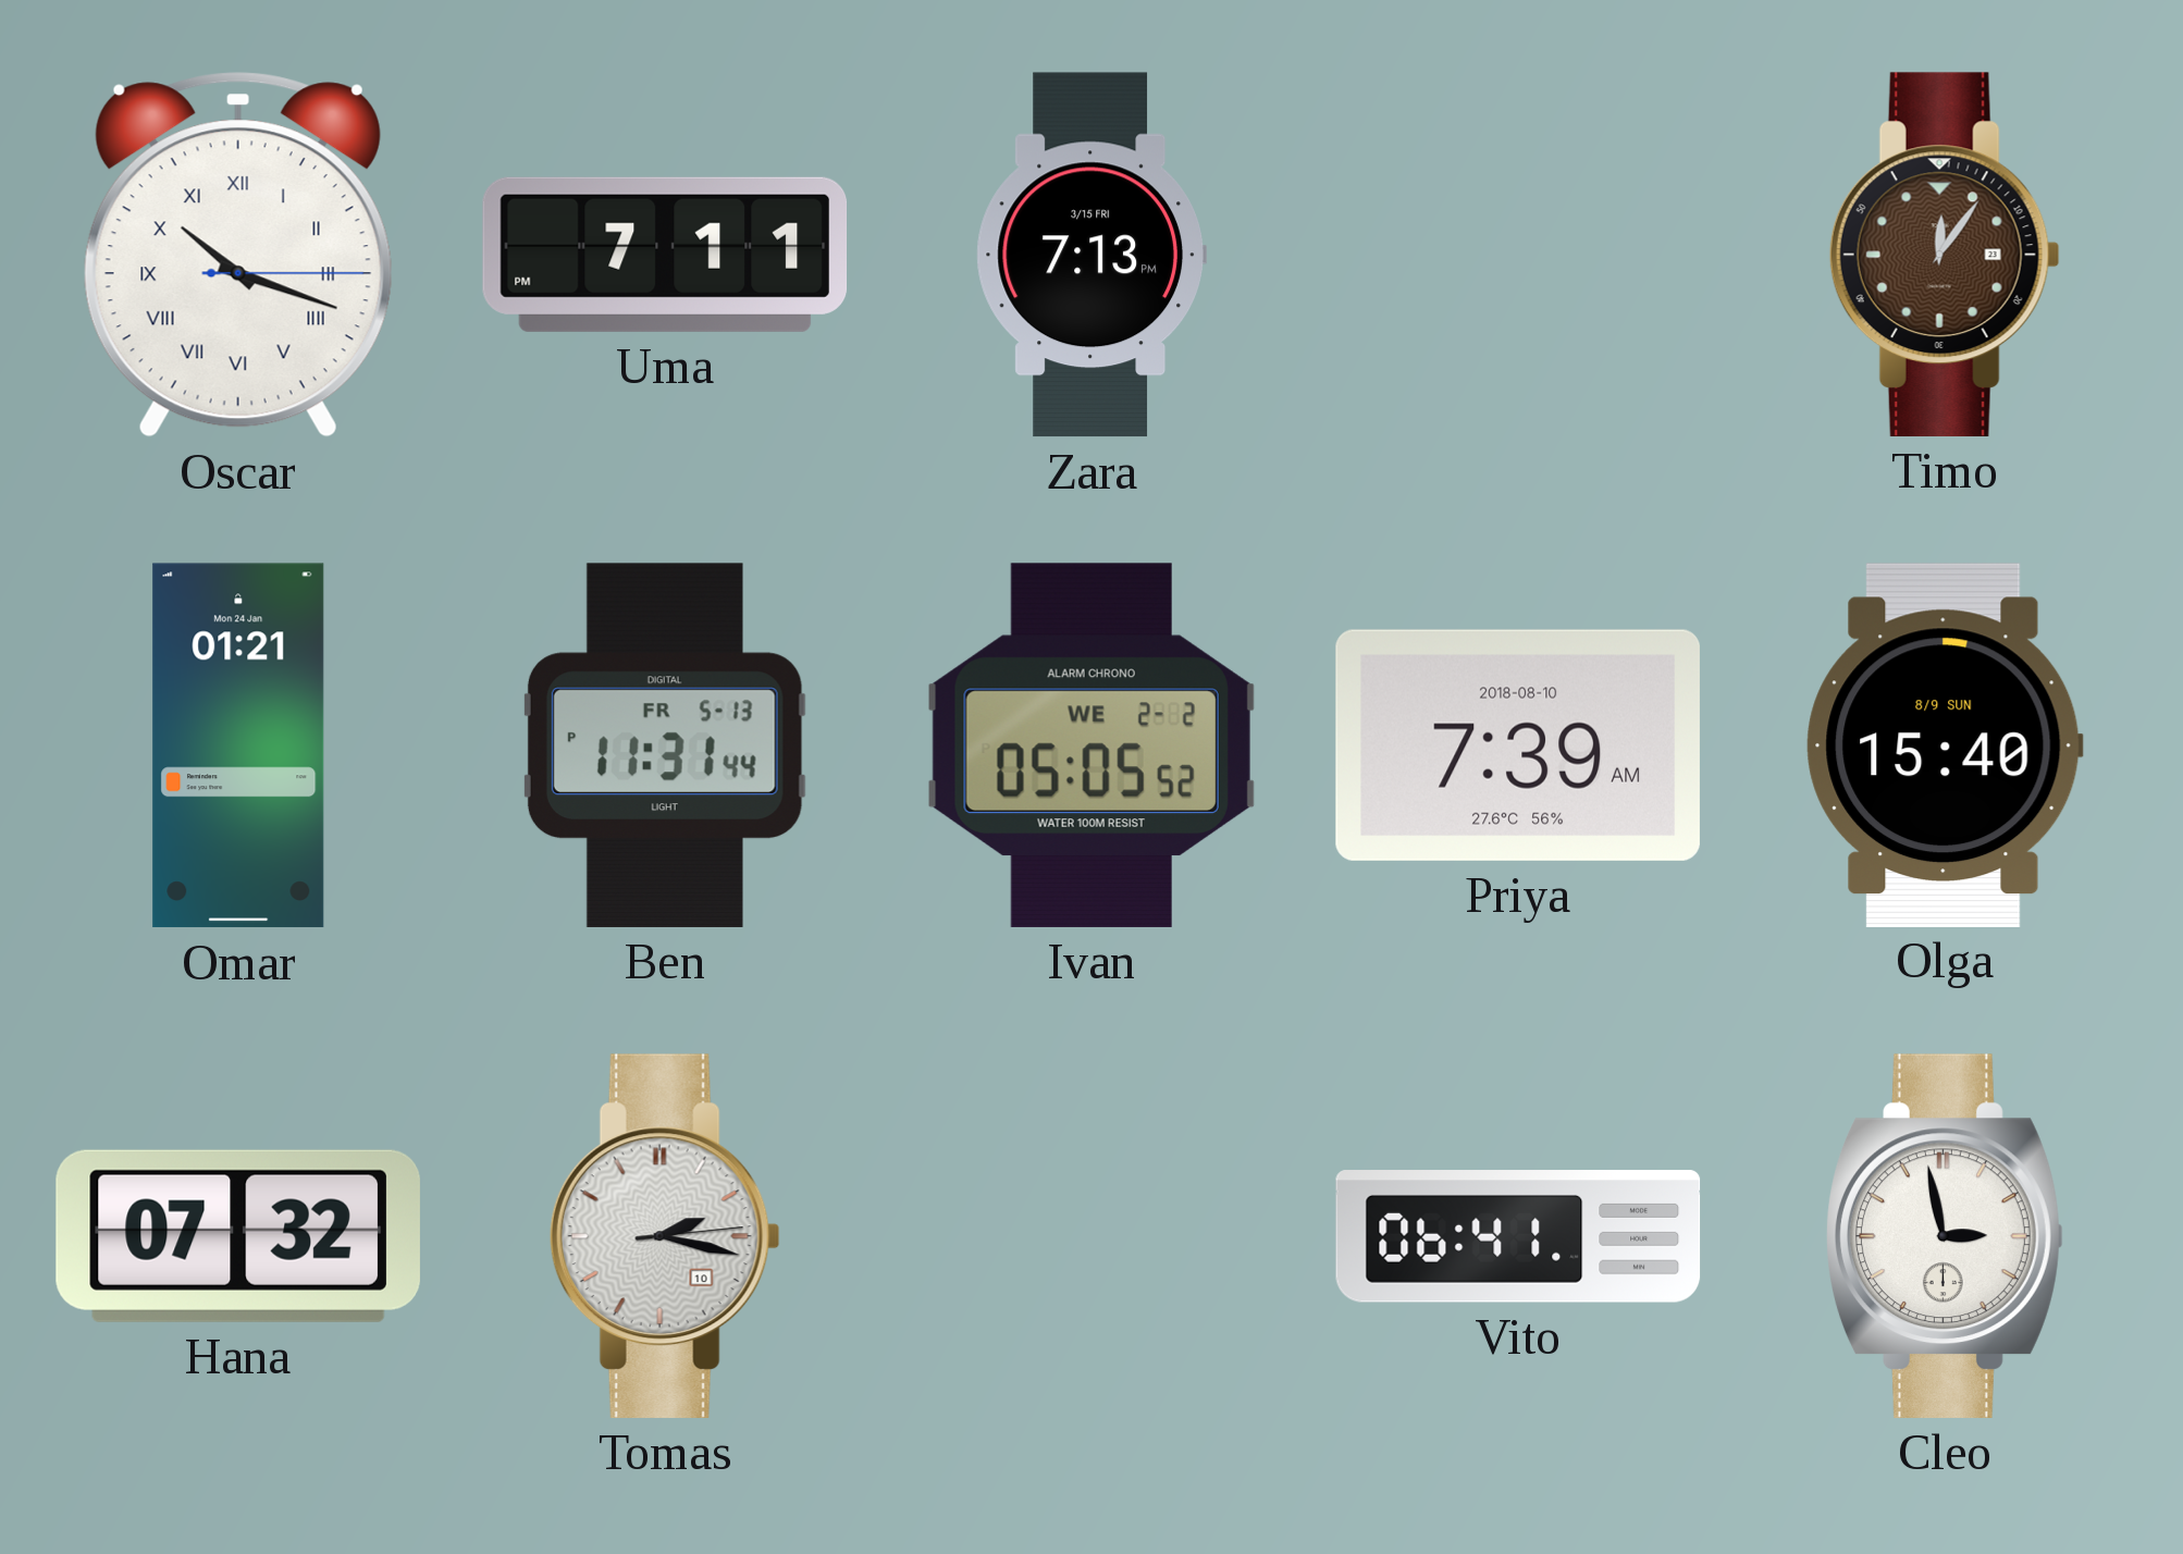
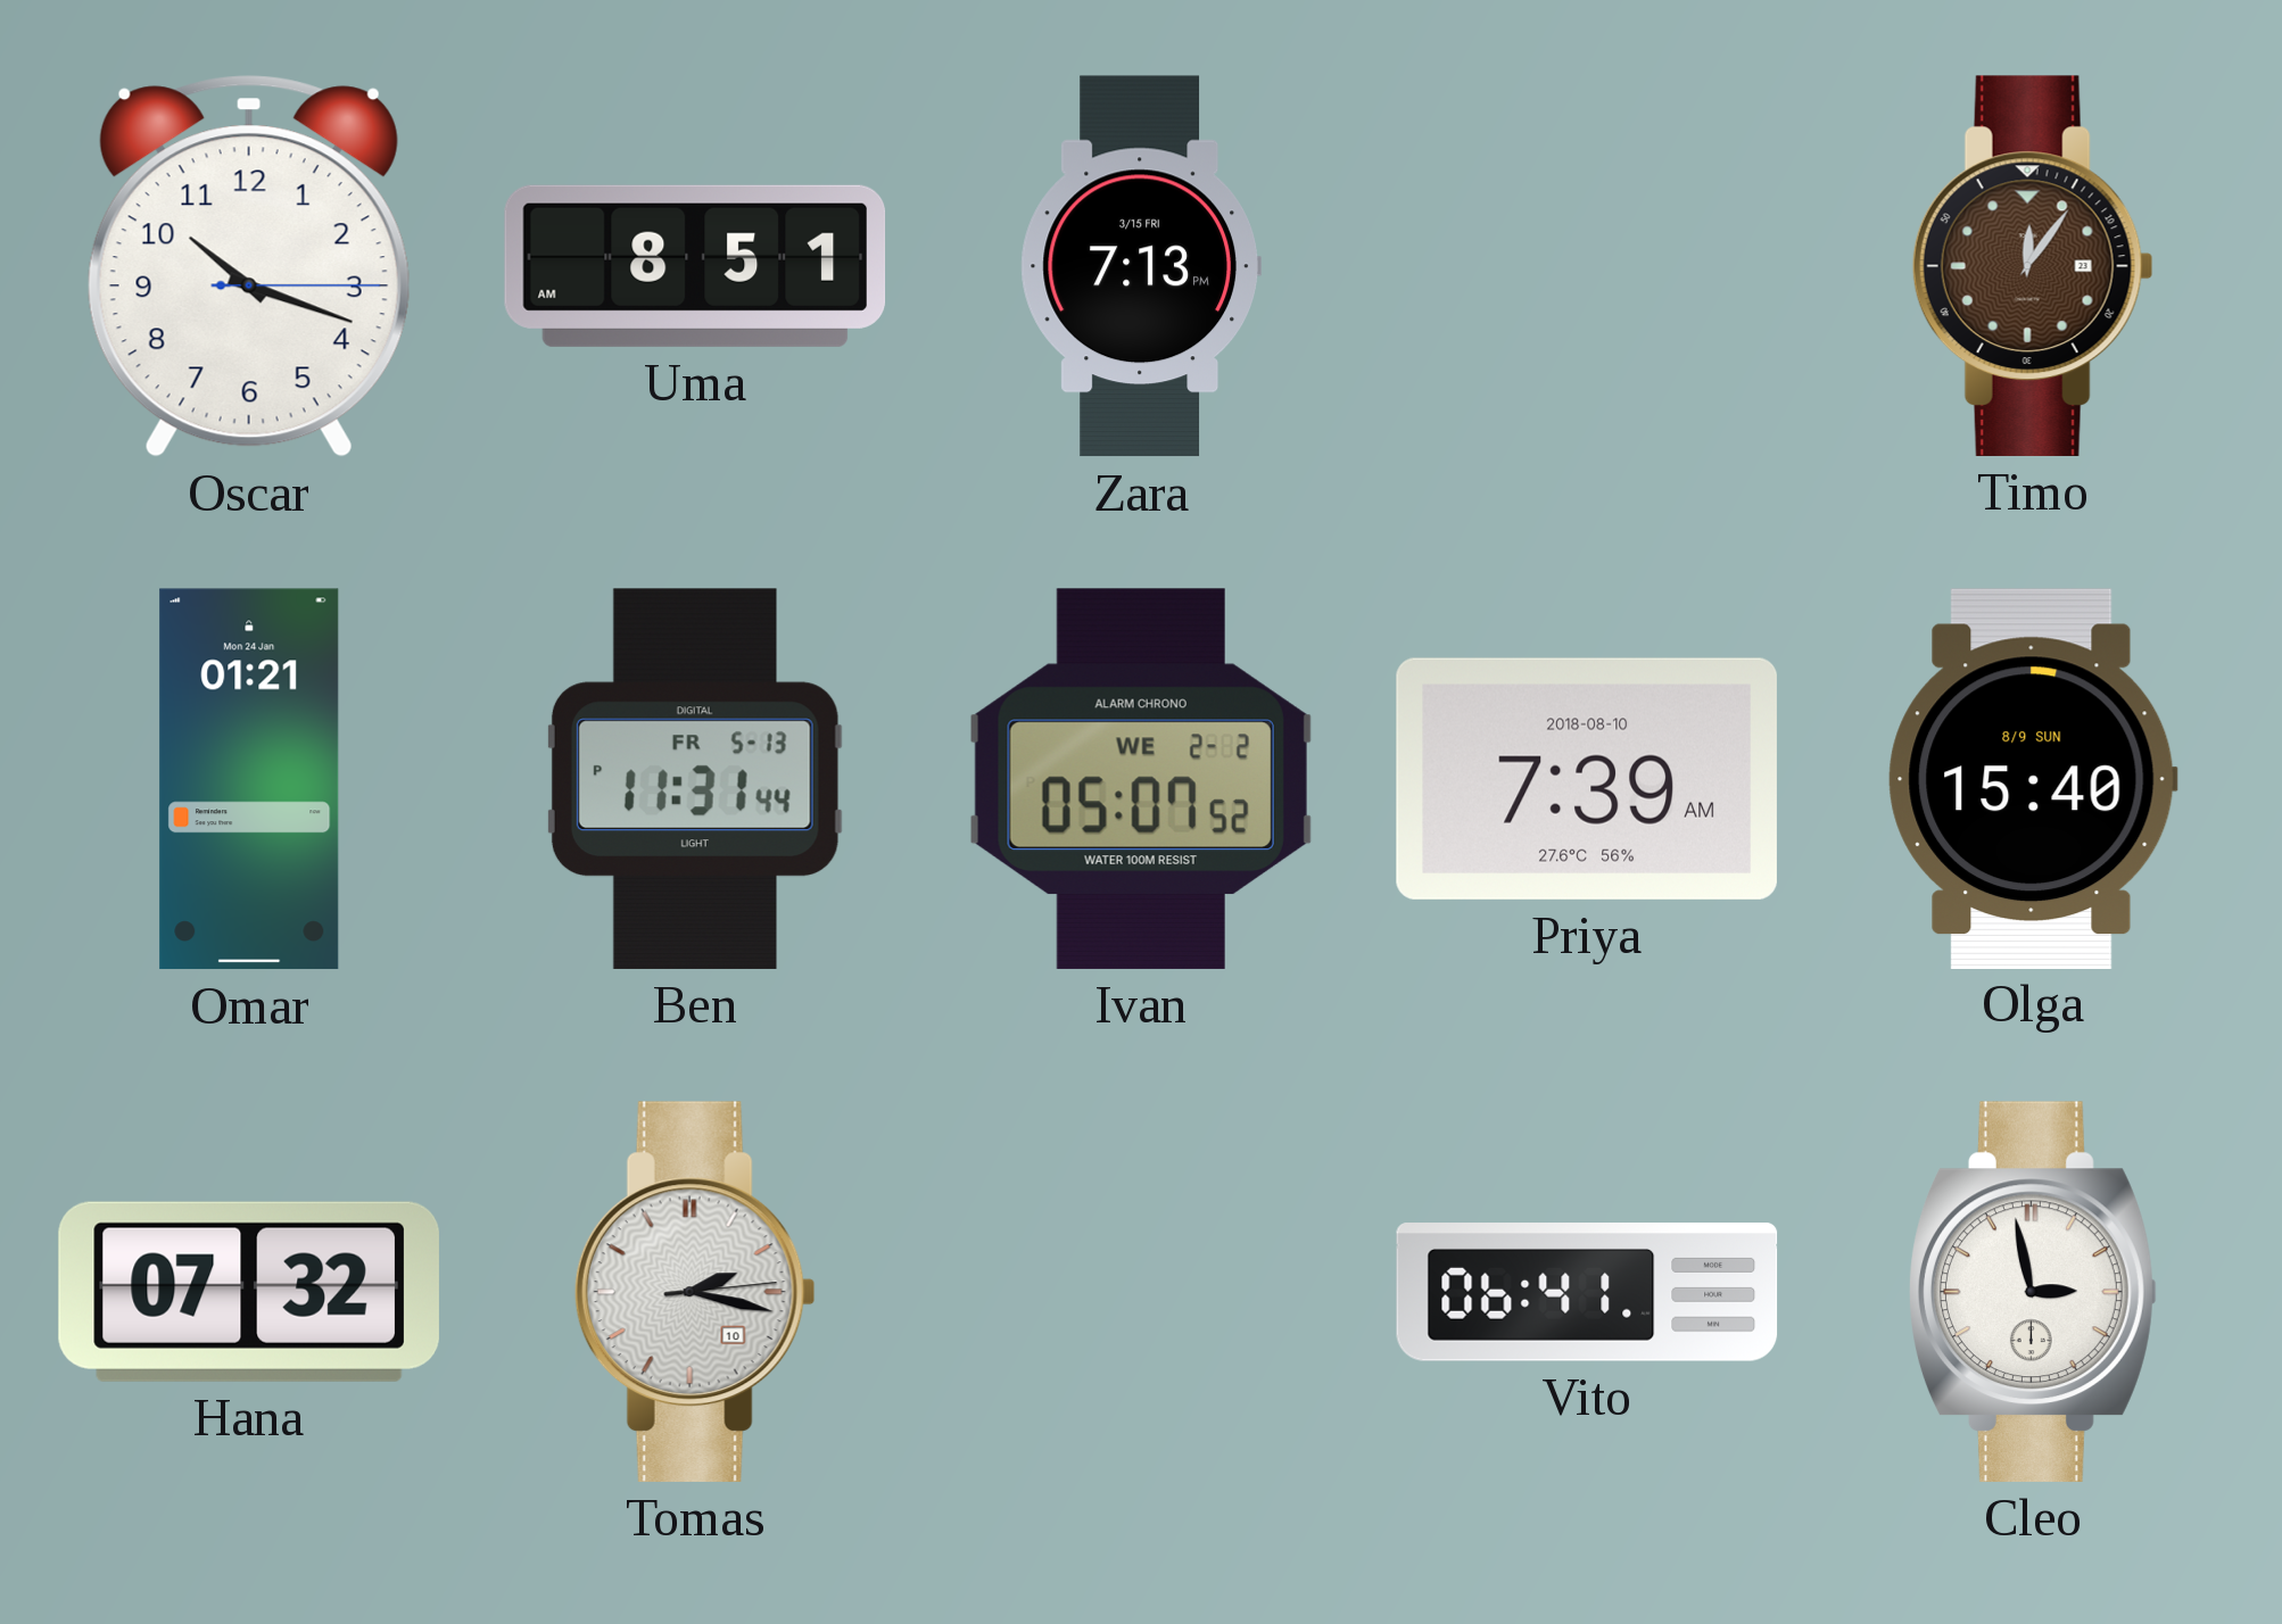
Oscar numerals: Roman -> Arabic
Uma: 7:11 -> 8:51
Ivan: 05:05 -> 05:07
